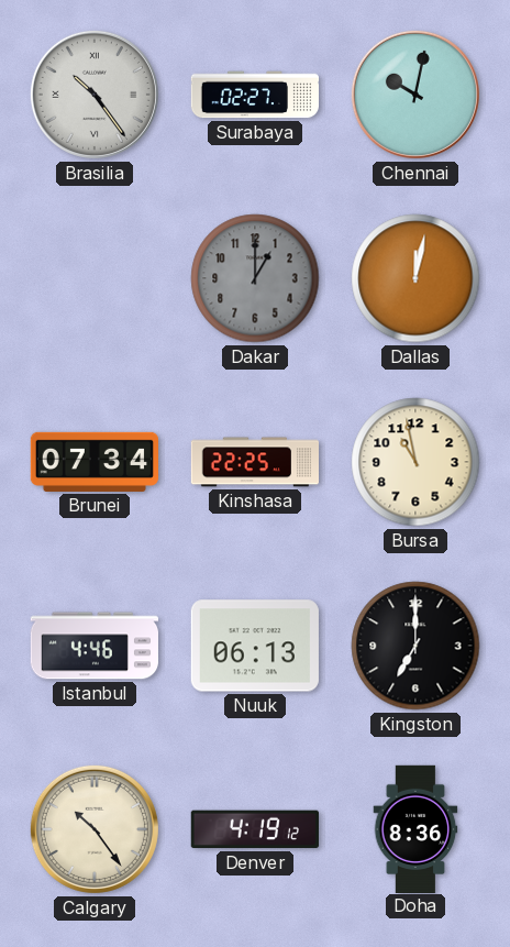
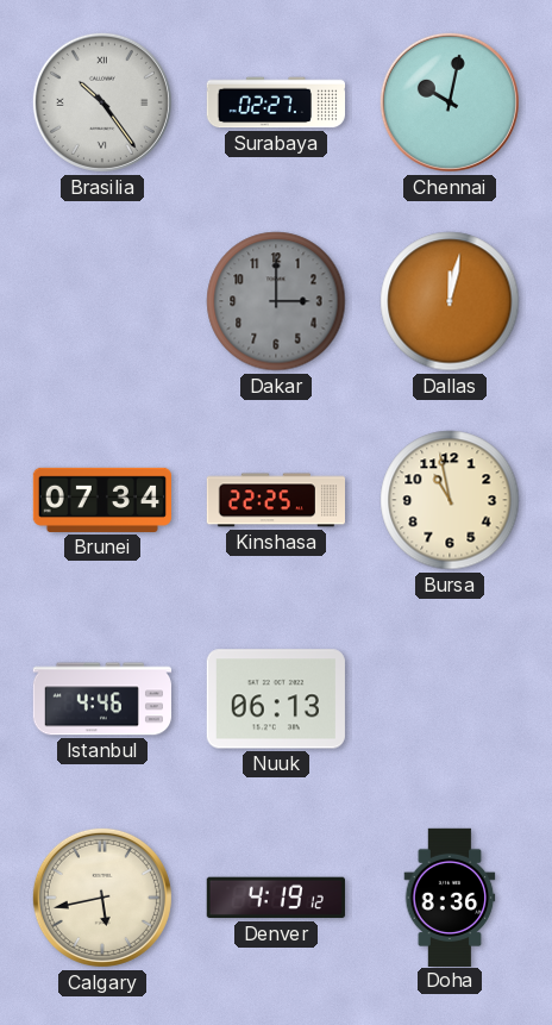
Dakar: 1:00 -> 3:00
Kingston: 7:00 -> none
Calgary: 10:24 -> 5:43
